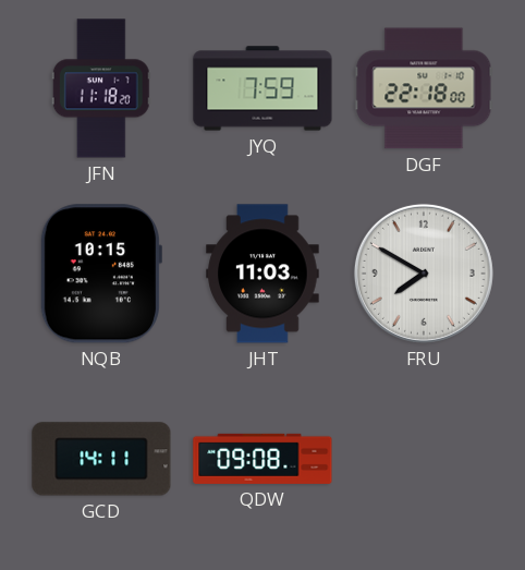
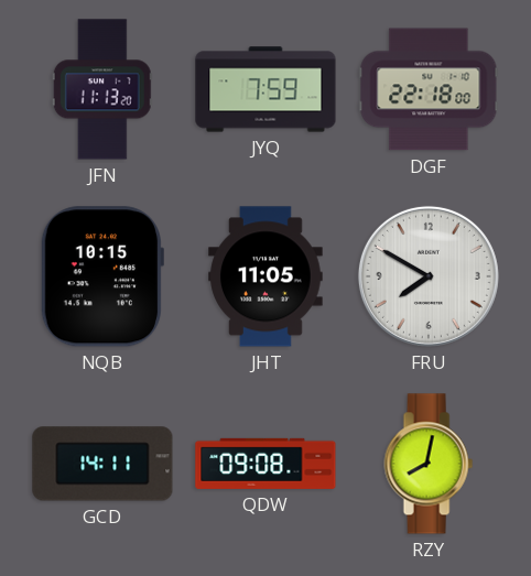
JFN: 11:18 -> 11:13
JHT: 11:03 -> 11:05
RZY: none -> 8:02
